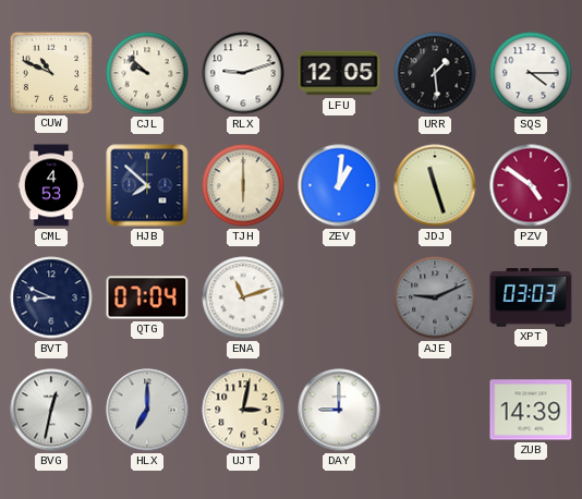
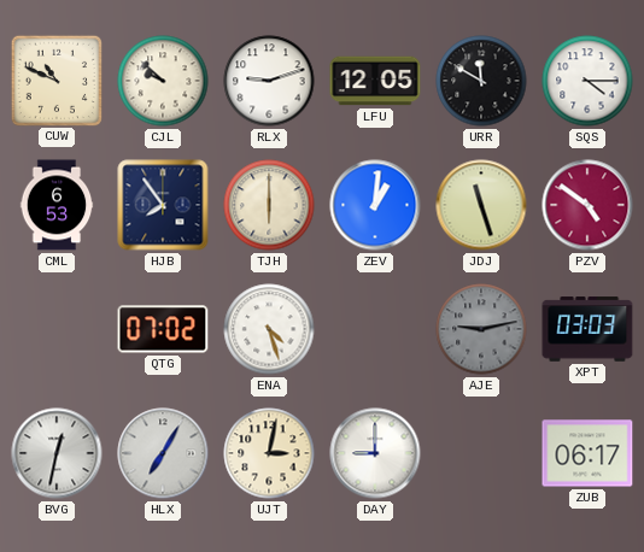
URR: 1:29 -> 11:50
CML: 4:53 -> 6:53
HJB: 7:52 -> 7:54
BVT: 8:49 -> none
QTG: 07:04 -> 07:02
ENA: 11:12 -> 4:27
AJE: 9:11 -> 9:13
HLX: 7:00 -> 7:05
ZUB: 14:39 -> 06:17
